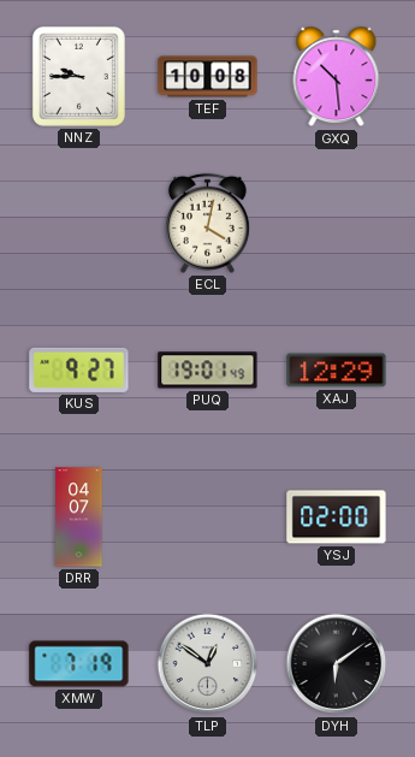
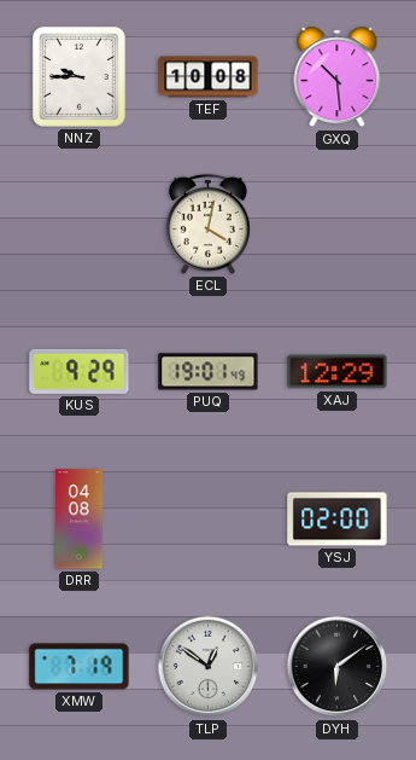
KUS: 9:27 -> 9:29
DRR: 04:07 -> 04:08
